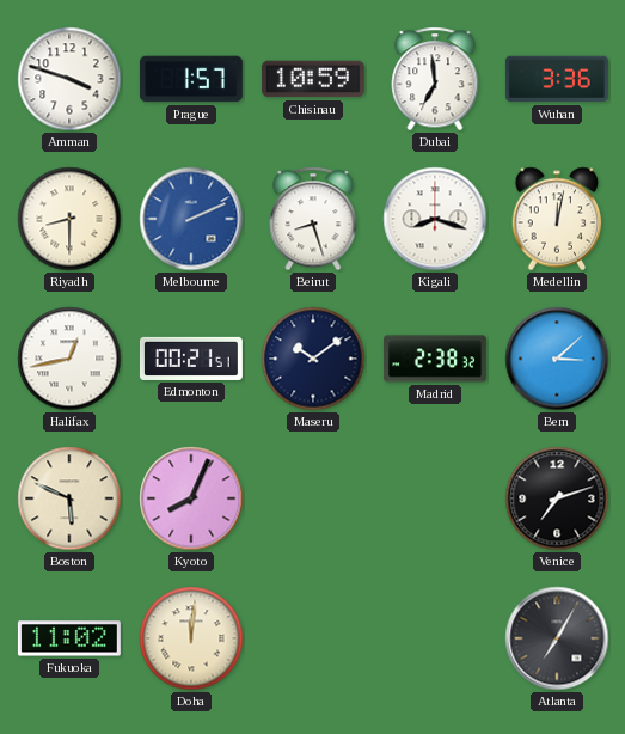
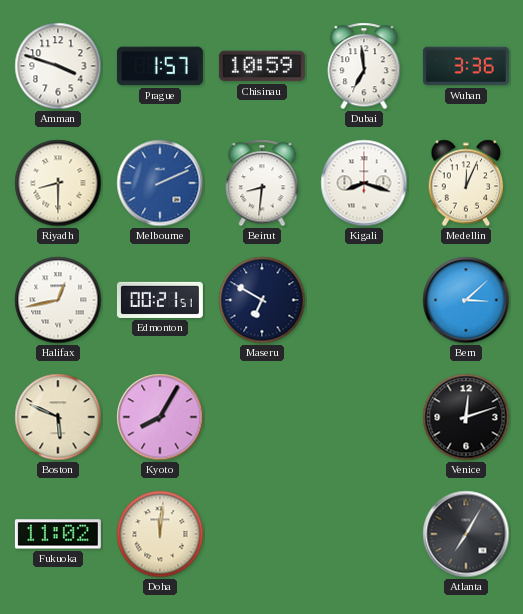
Beirut: 8:27 -> 8:31
Medellin: 12:02 -> 12:04
Maseru: 10:09 -> 6:50
Madrid: 2:38 -> none
Kyoto: 8:04 -> 8:05
Venice: 7:12 -> 12:12
